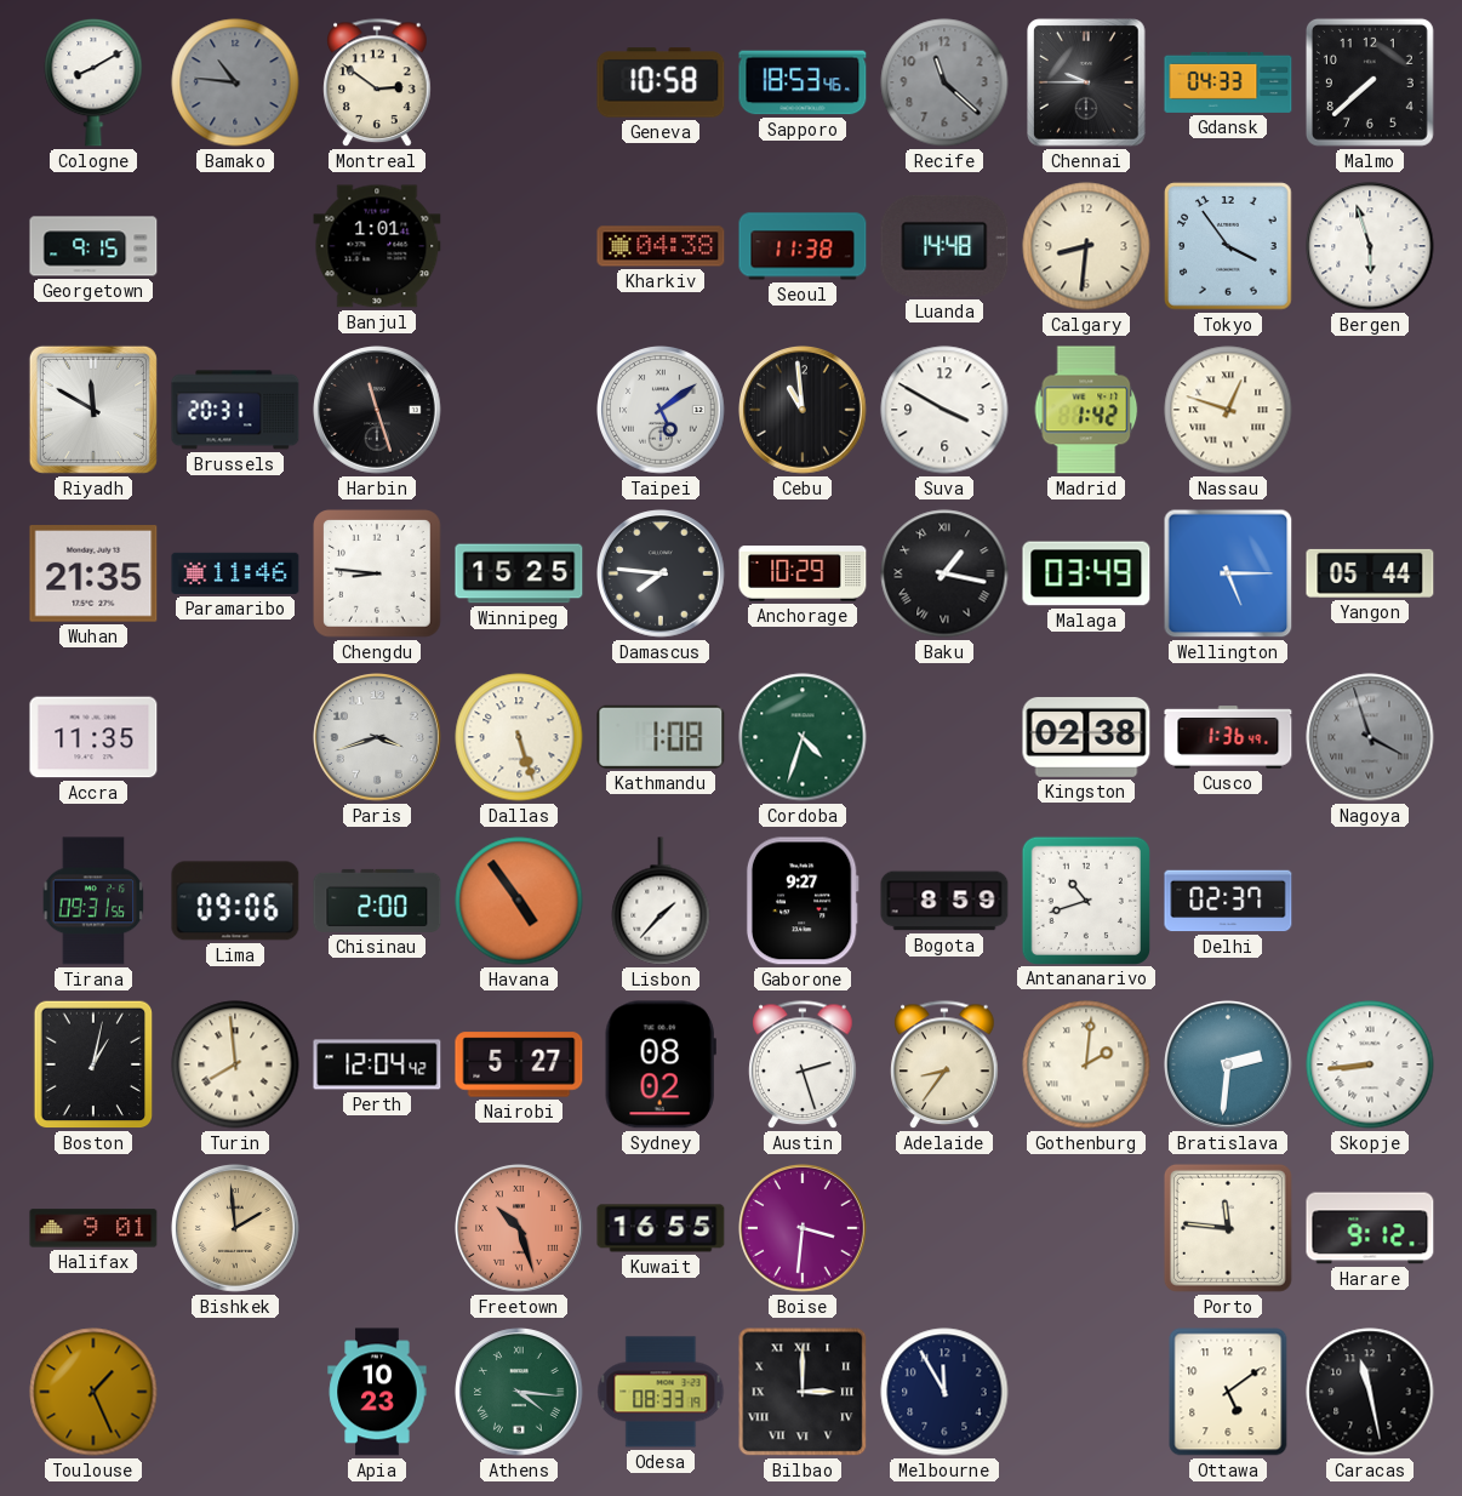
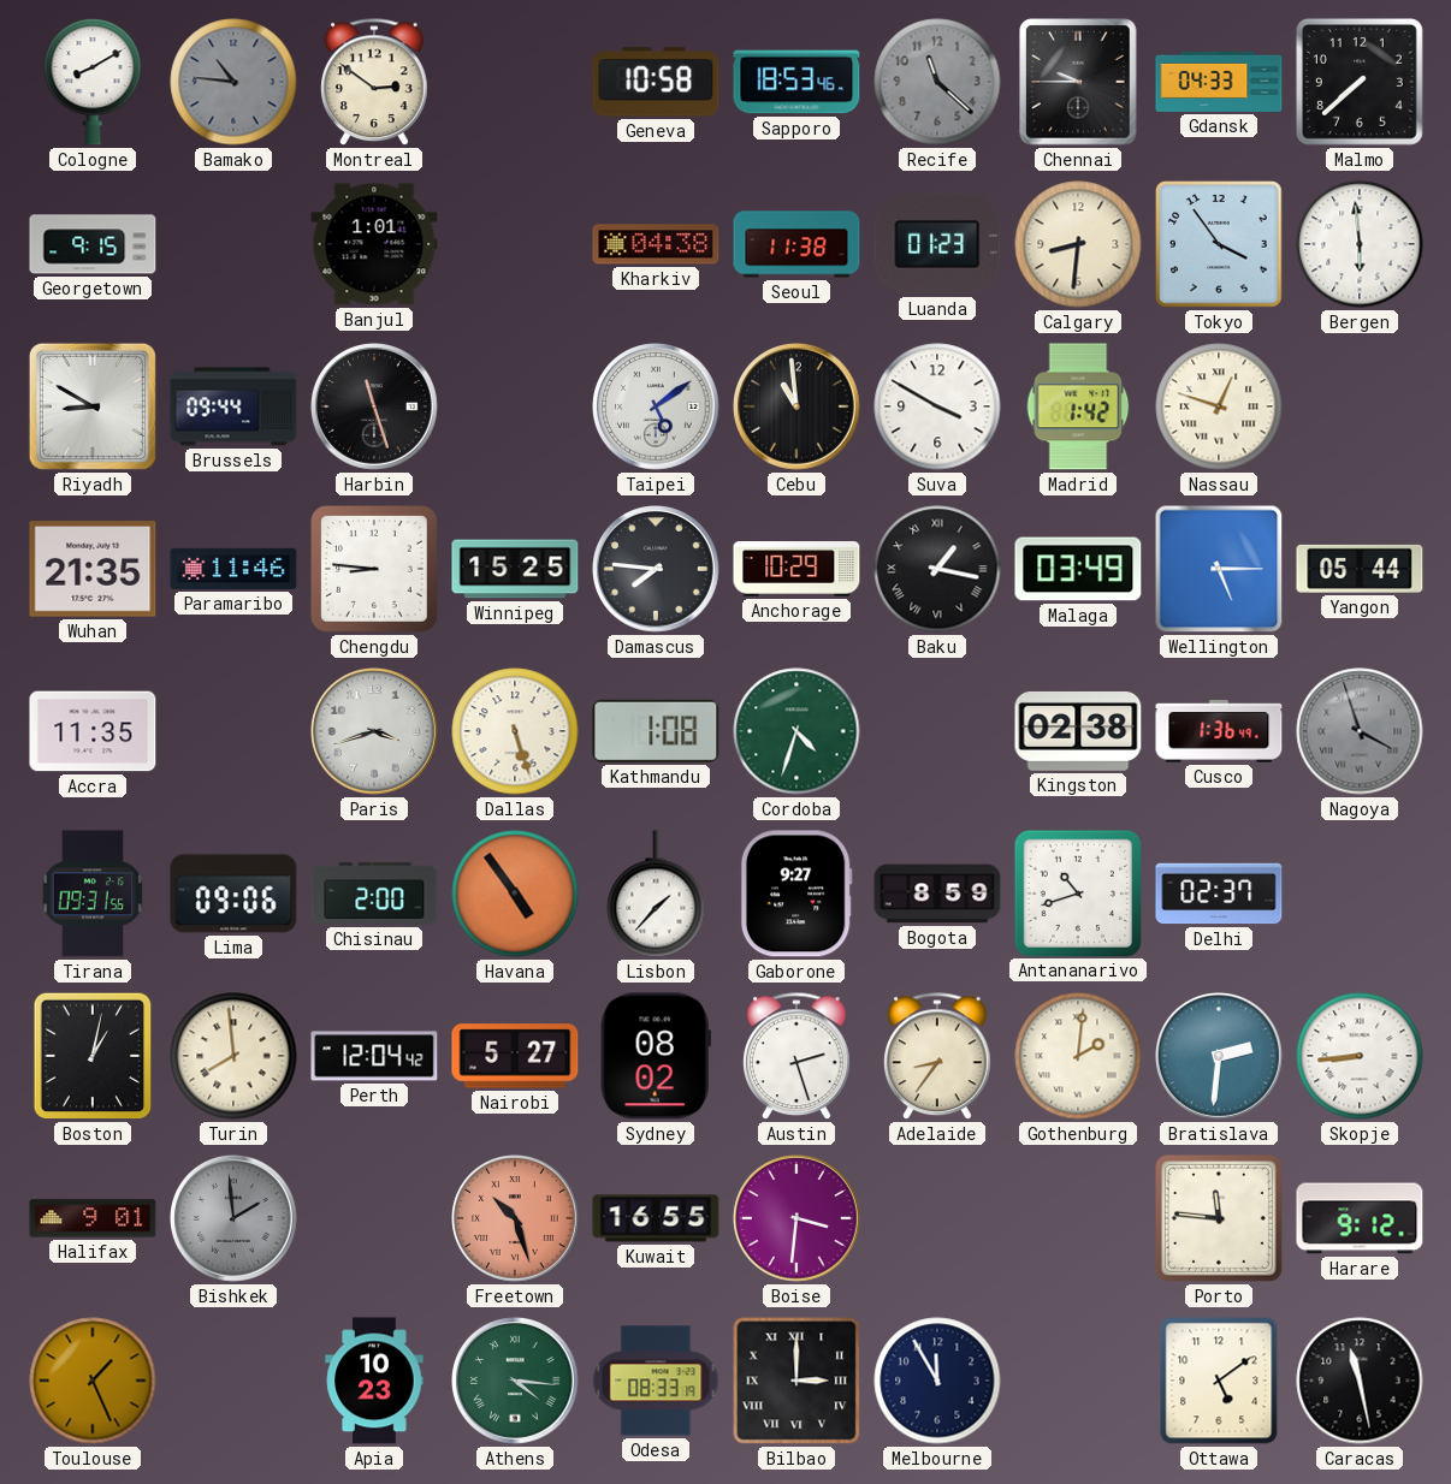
Luanda: 14:48 -> 01:23
Bergen: 5:57 -> 5:59
Riyadh: 11:50 -> 8:50
Brussels: 20:31 -> 09:44
Bishkek dial: champagne -> grey
